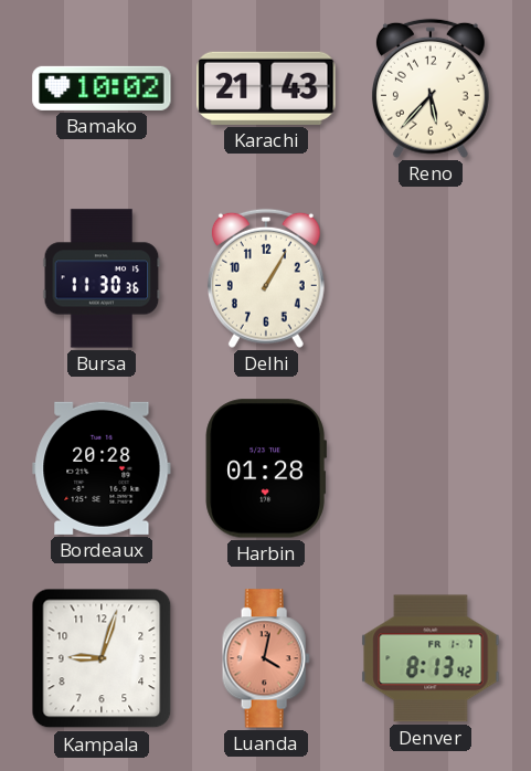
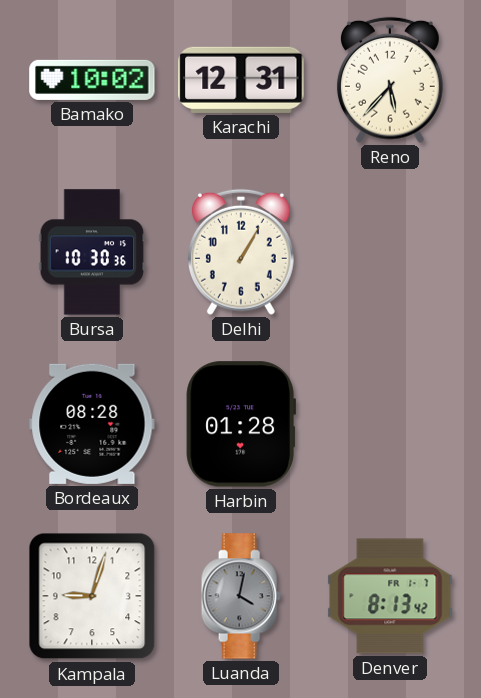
Karachi: 21:43 -> 12:31
Bursa: 11:30 -> 10:30
Bordeaux: 20:28 -> 08:28
Luanda dial: salmon -> grey
